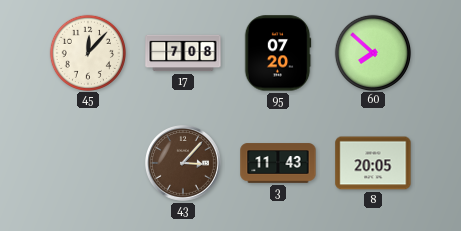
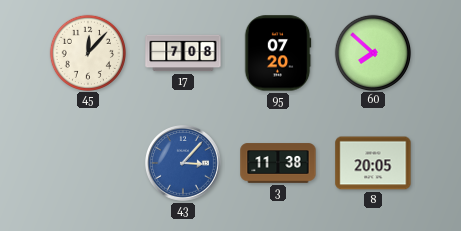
43 dial: brown -> blue
3: 11:43 -> 11:38
